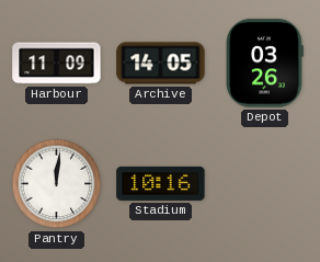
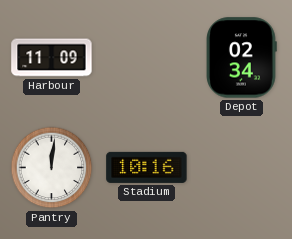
Archive: 14:05 -> none
Depot: 03:26 -> 02:34
